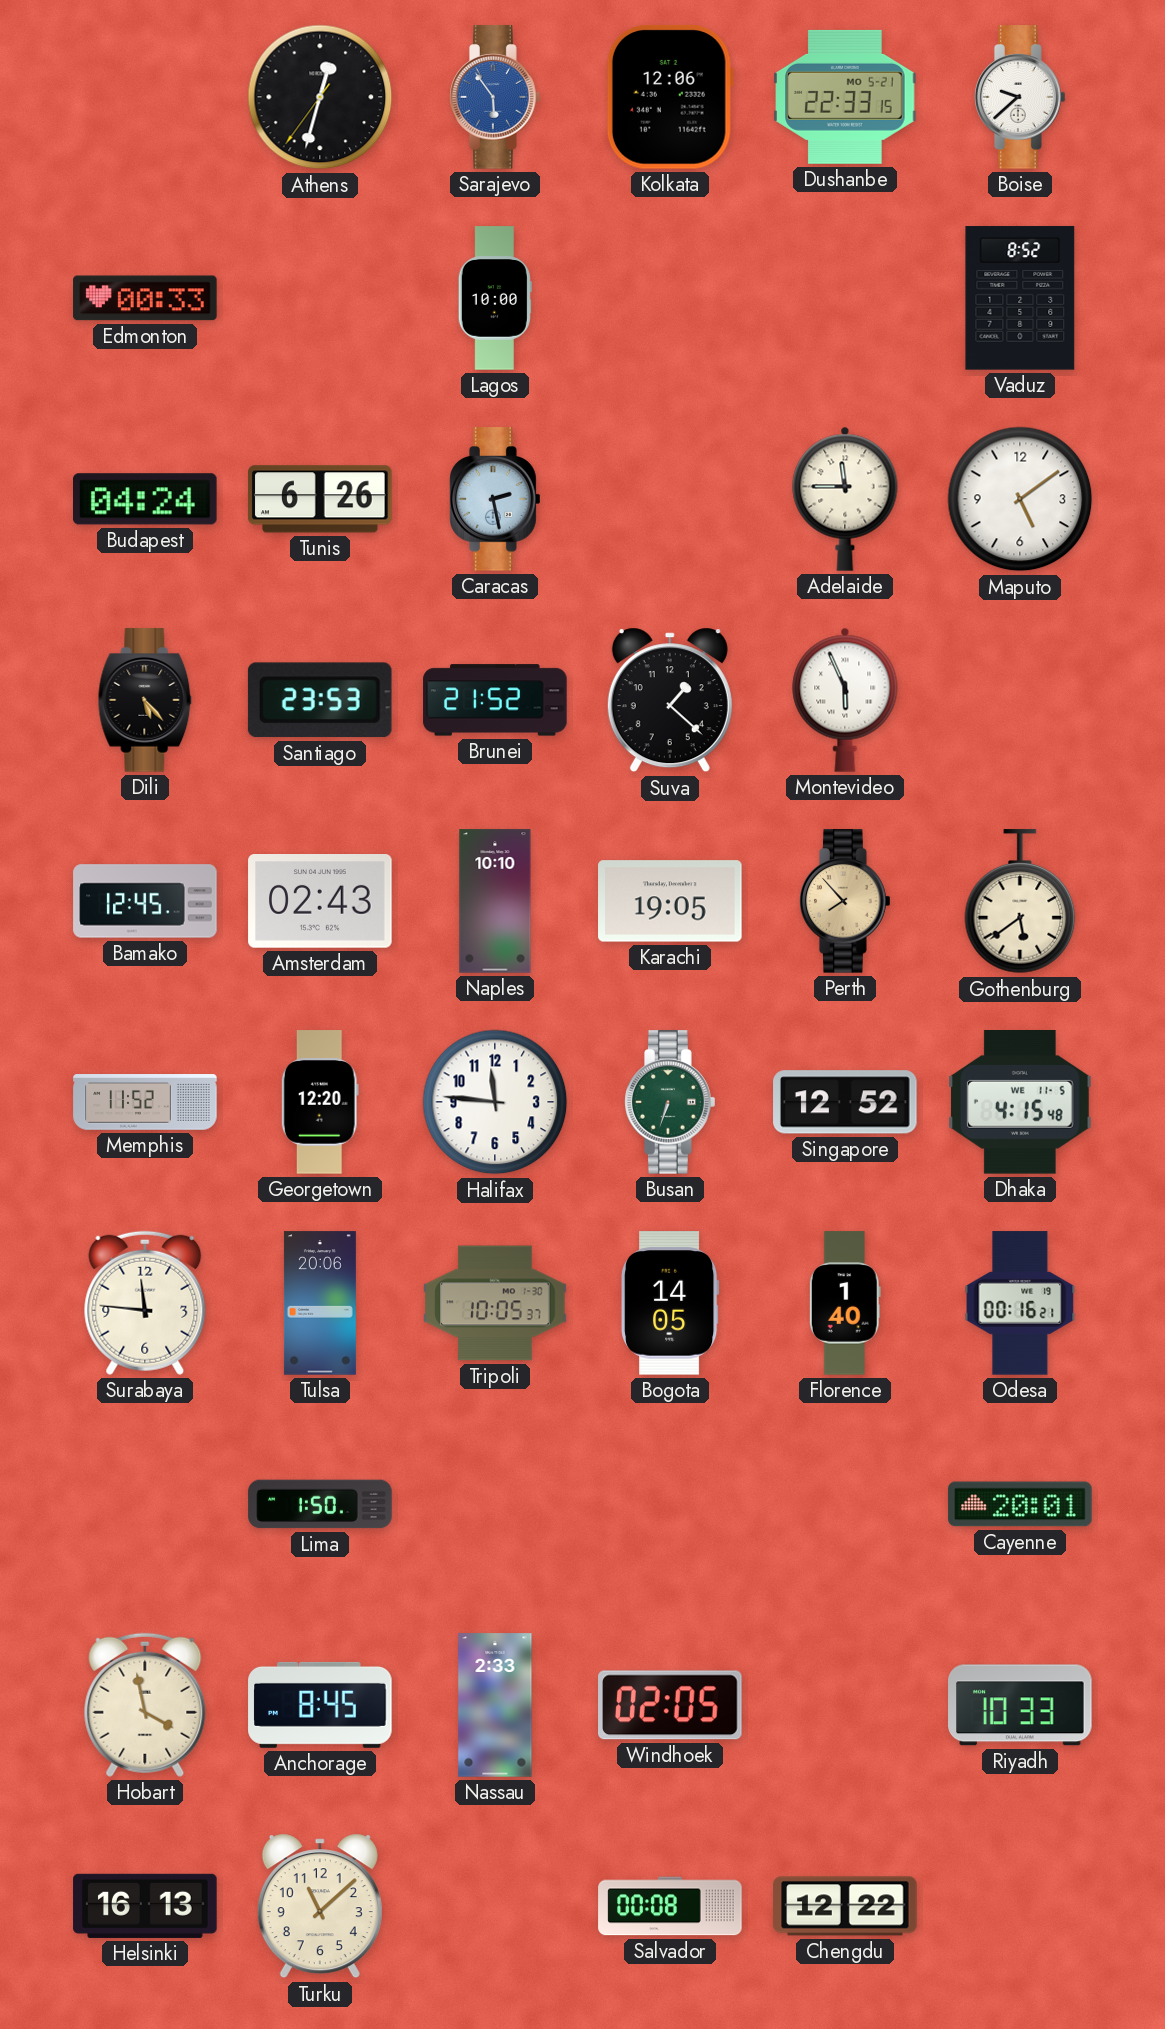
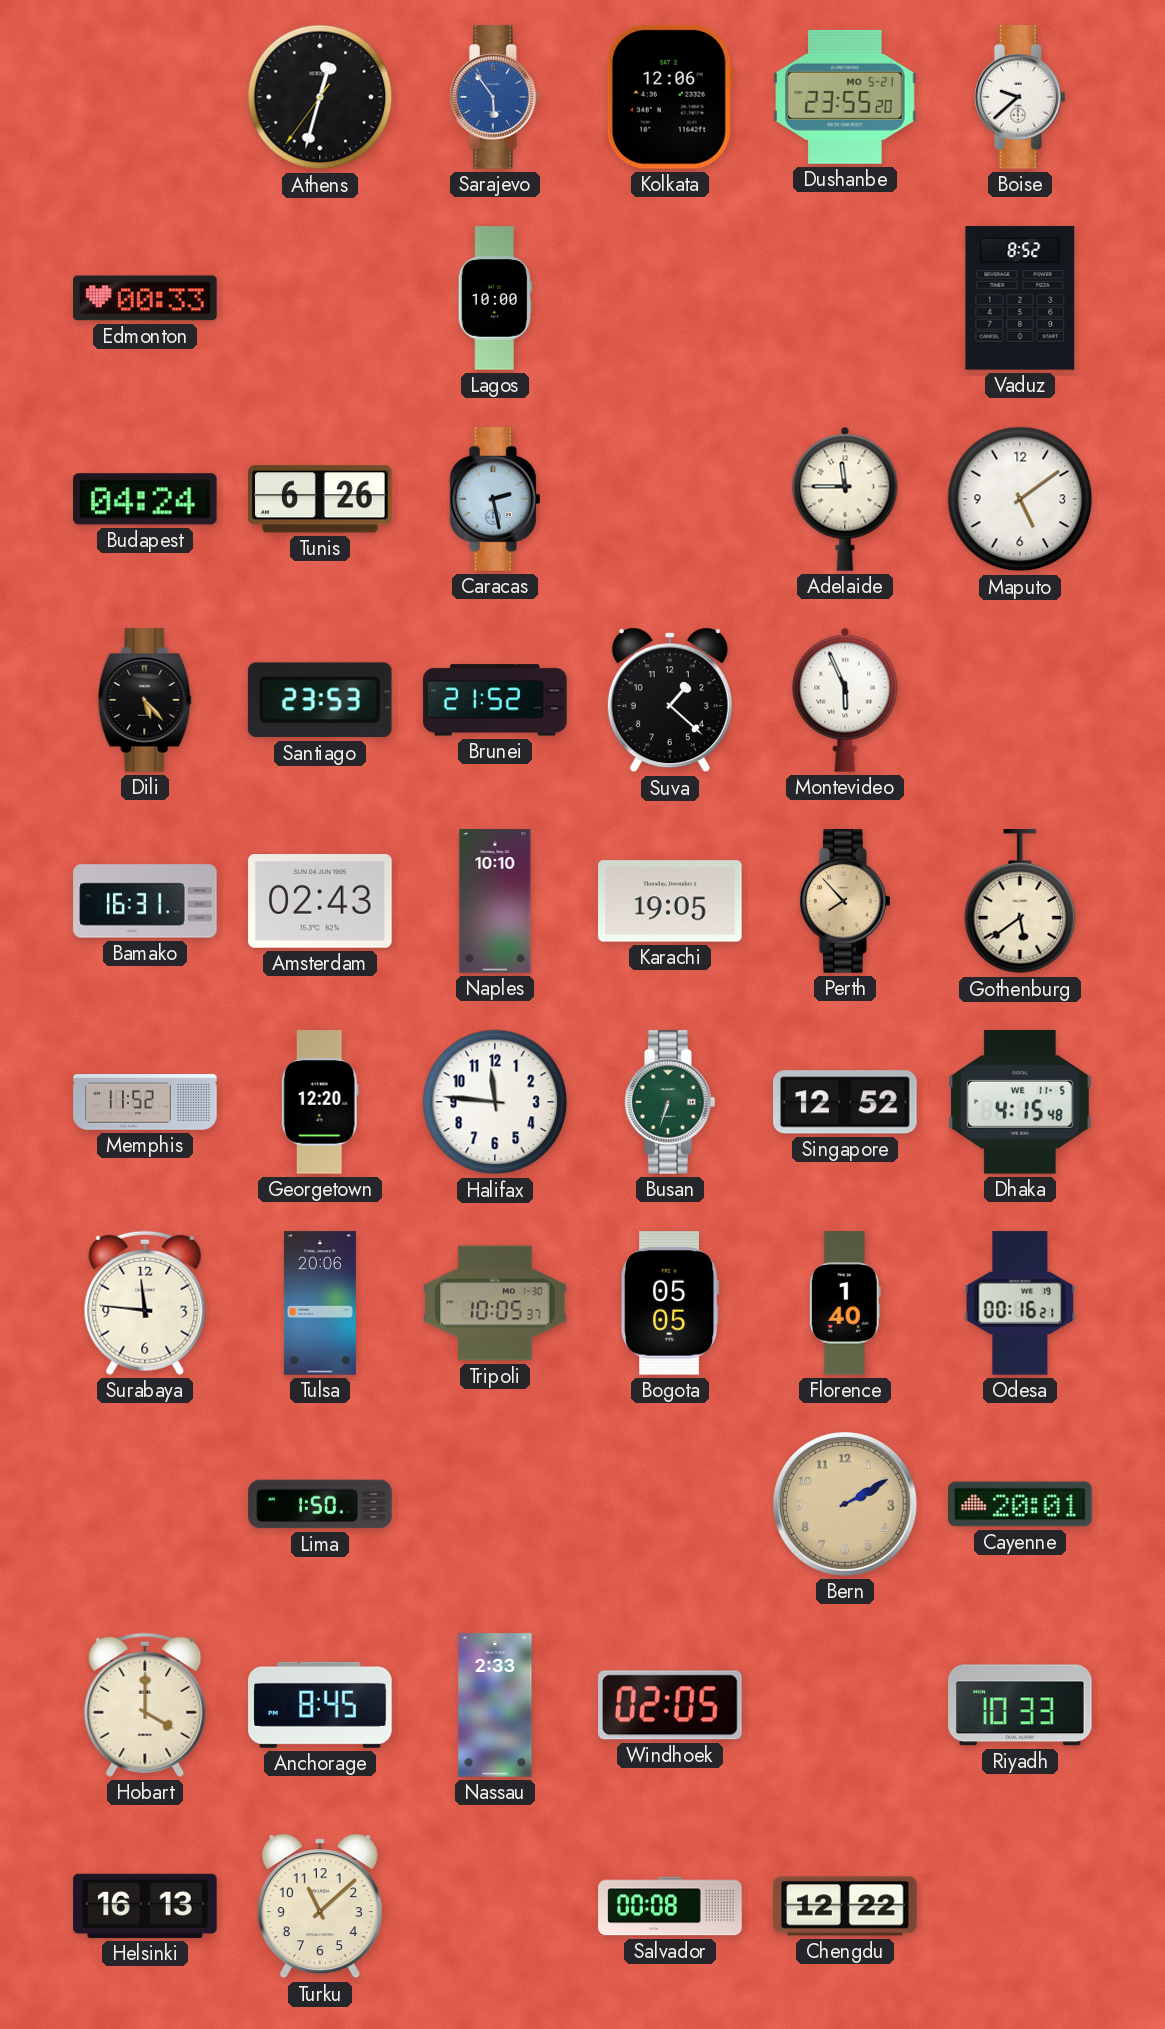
Dushanbe: 22:33 -> 23:55
Bamako: 12:45 -> 16:31
Bogota: 14:05 -> 05:05
Bern: none -> 2:10
Hobart: 3:58 -> 4:00
